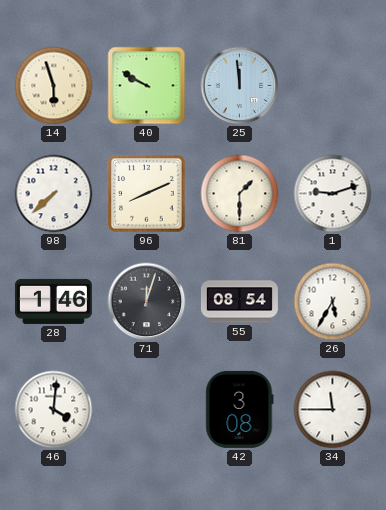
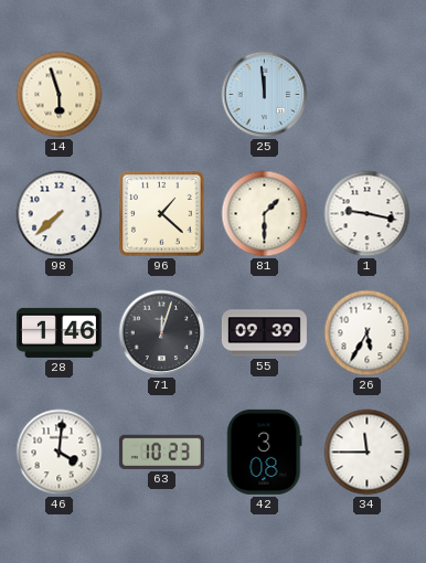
40: 9:50 -> none
96: 8:11 -> 1:22
1: 9:12 -> 9:17
55: 08:54 -> 09:39
63: none -> 10:23
